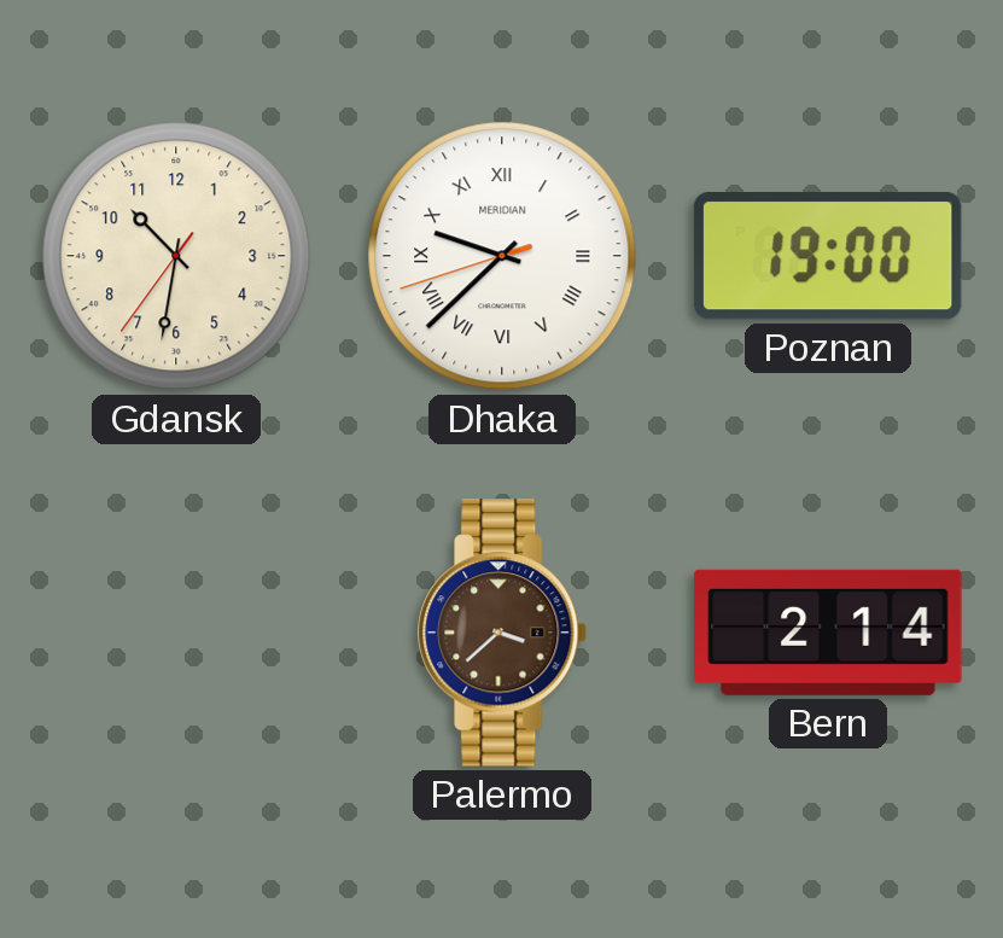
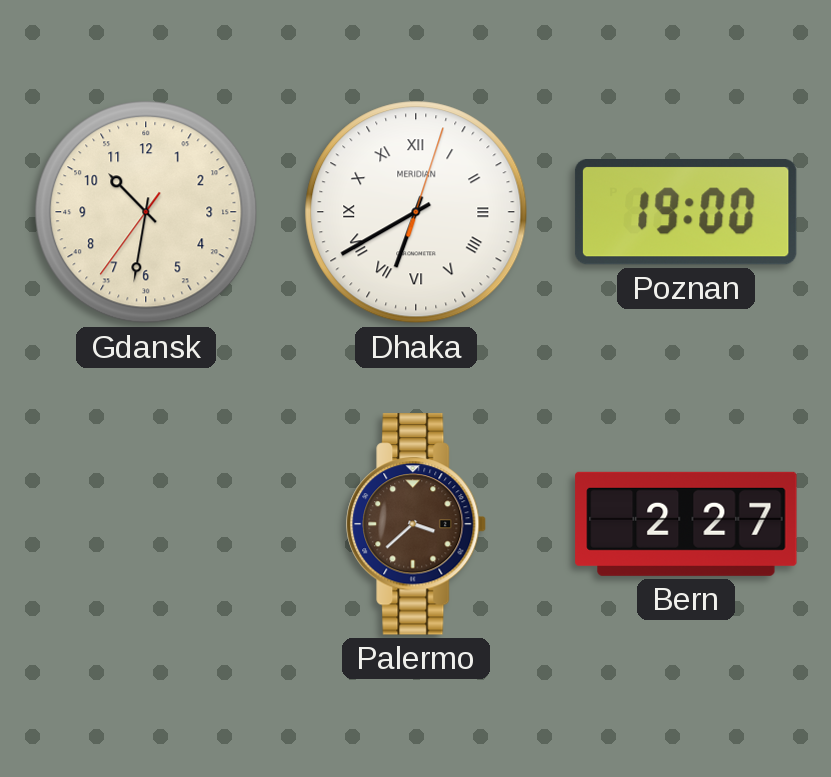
Dhaka: 9:37 -> 6:40
Bern: 2:14 -> 2:27
